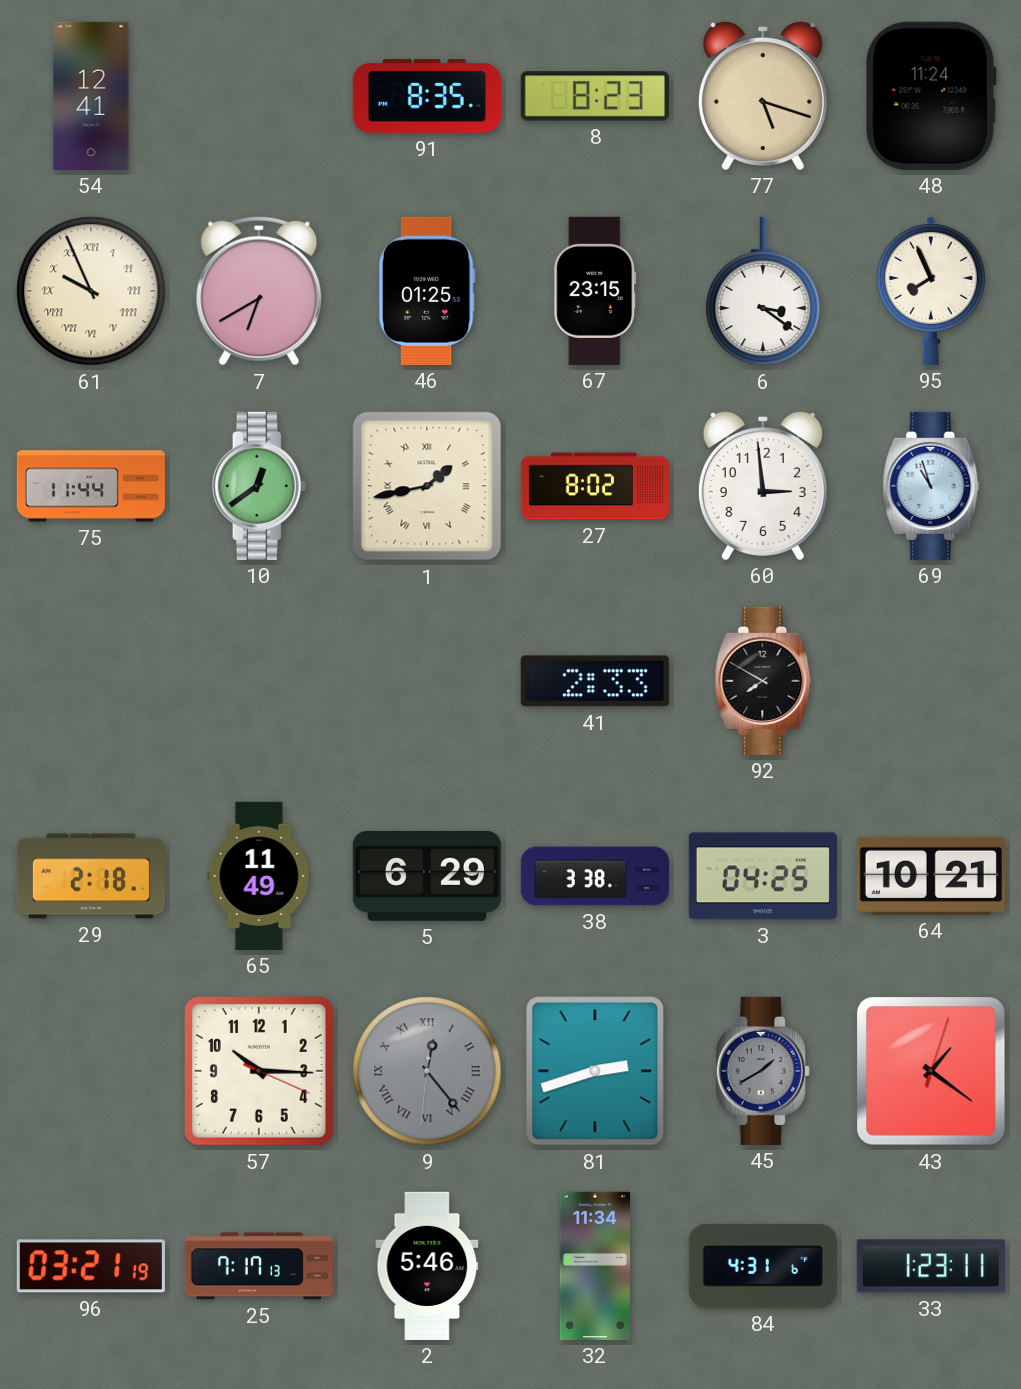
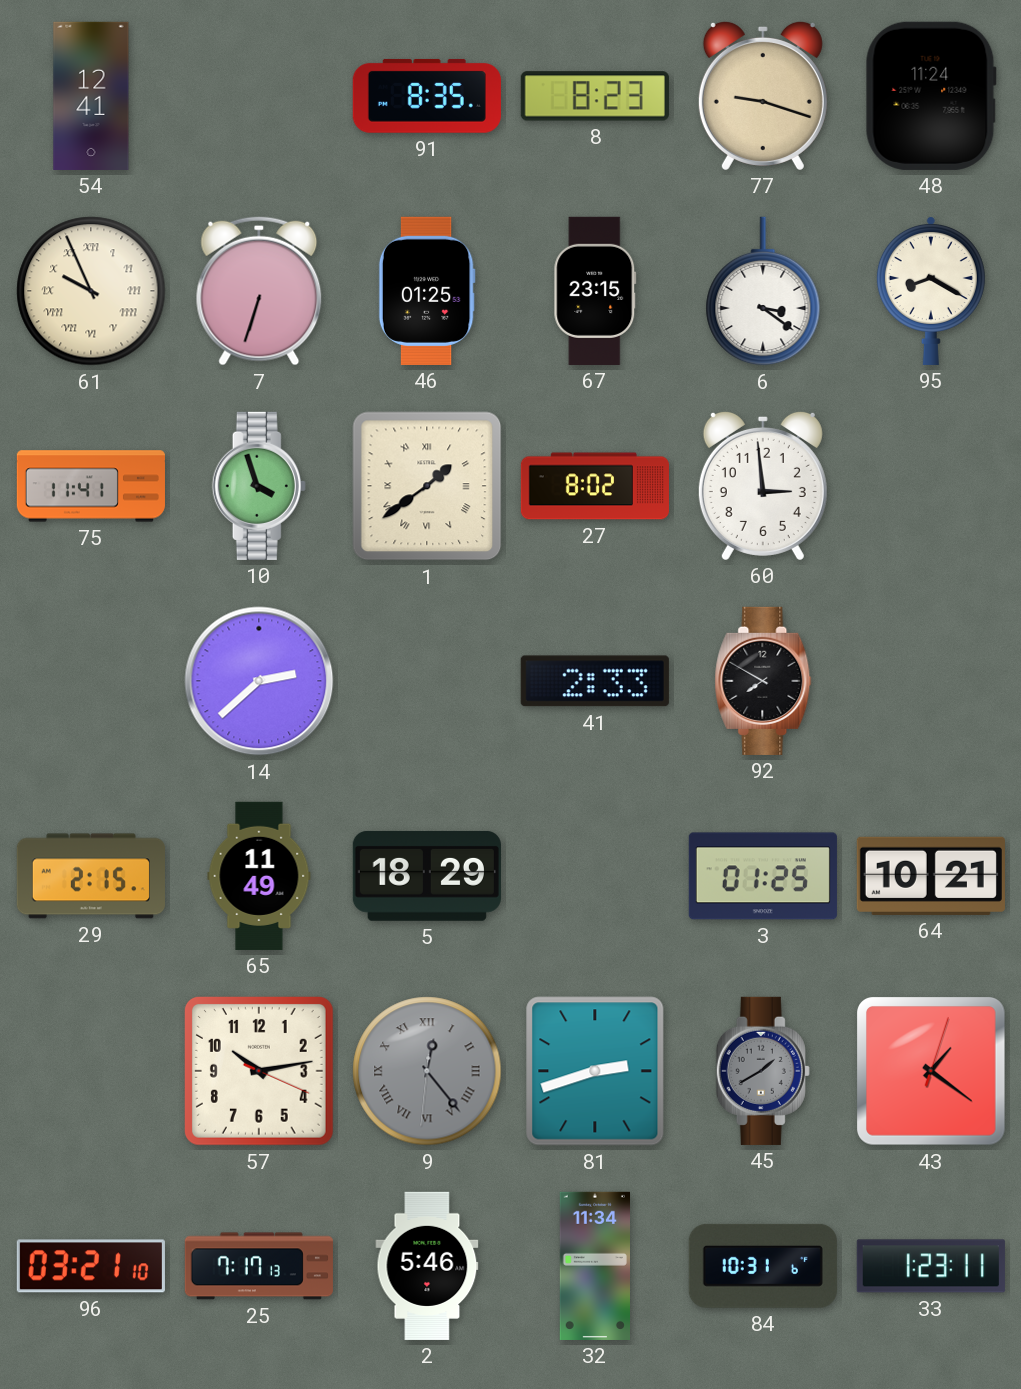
77: 5:18 -> 9:18
7: 6:40 -> 6:33
95: 7:56 -> 8:20
75: 11:44 -> 11:41
10: 12:39 -> 3:57
1: 1:43 -> 1:39
69: 10:57 -> none
14: none -> 2:38
29: 2:18 -> 2:15
5: 6:29 -> 18:29
38: 3:38 -> none
3: 04:25 -> 01:25
57: 10:15 -> 10:13
96: 03:21:19 -> 03:21:10
84: 4:31 -> 10:31
